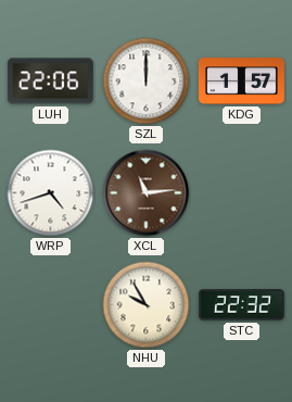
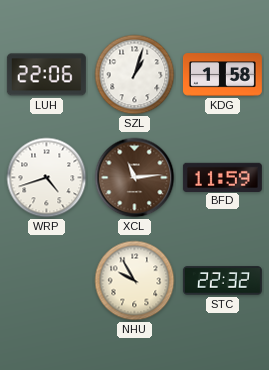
SZL: 12:00 -> 1:03
KDG: 1:57 -> 1:58
BFD: none -> 11:59
